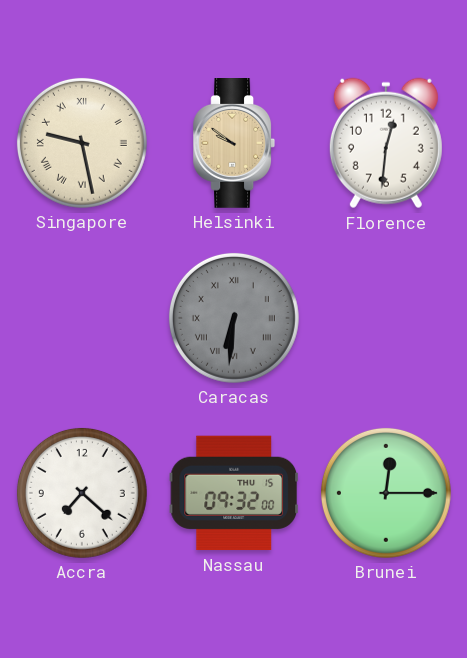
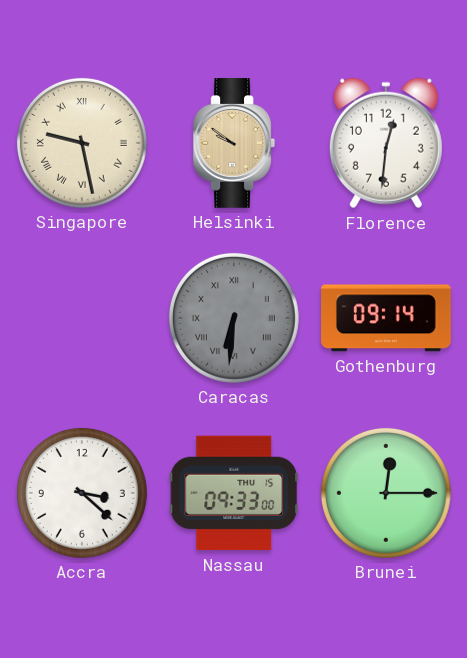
Gothenburg: none -> 09:14
Accra: 7:22 -> 3:22
Nassau: 09:32 -> 09:33
